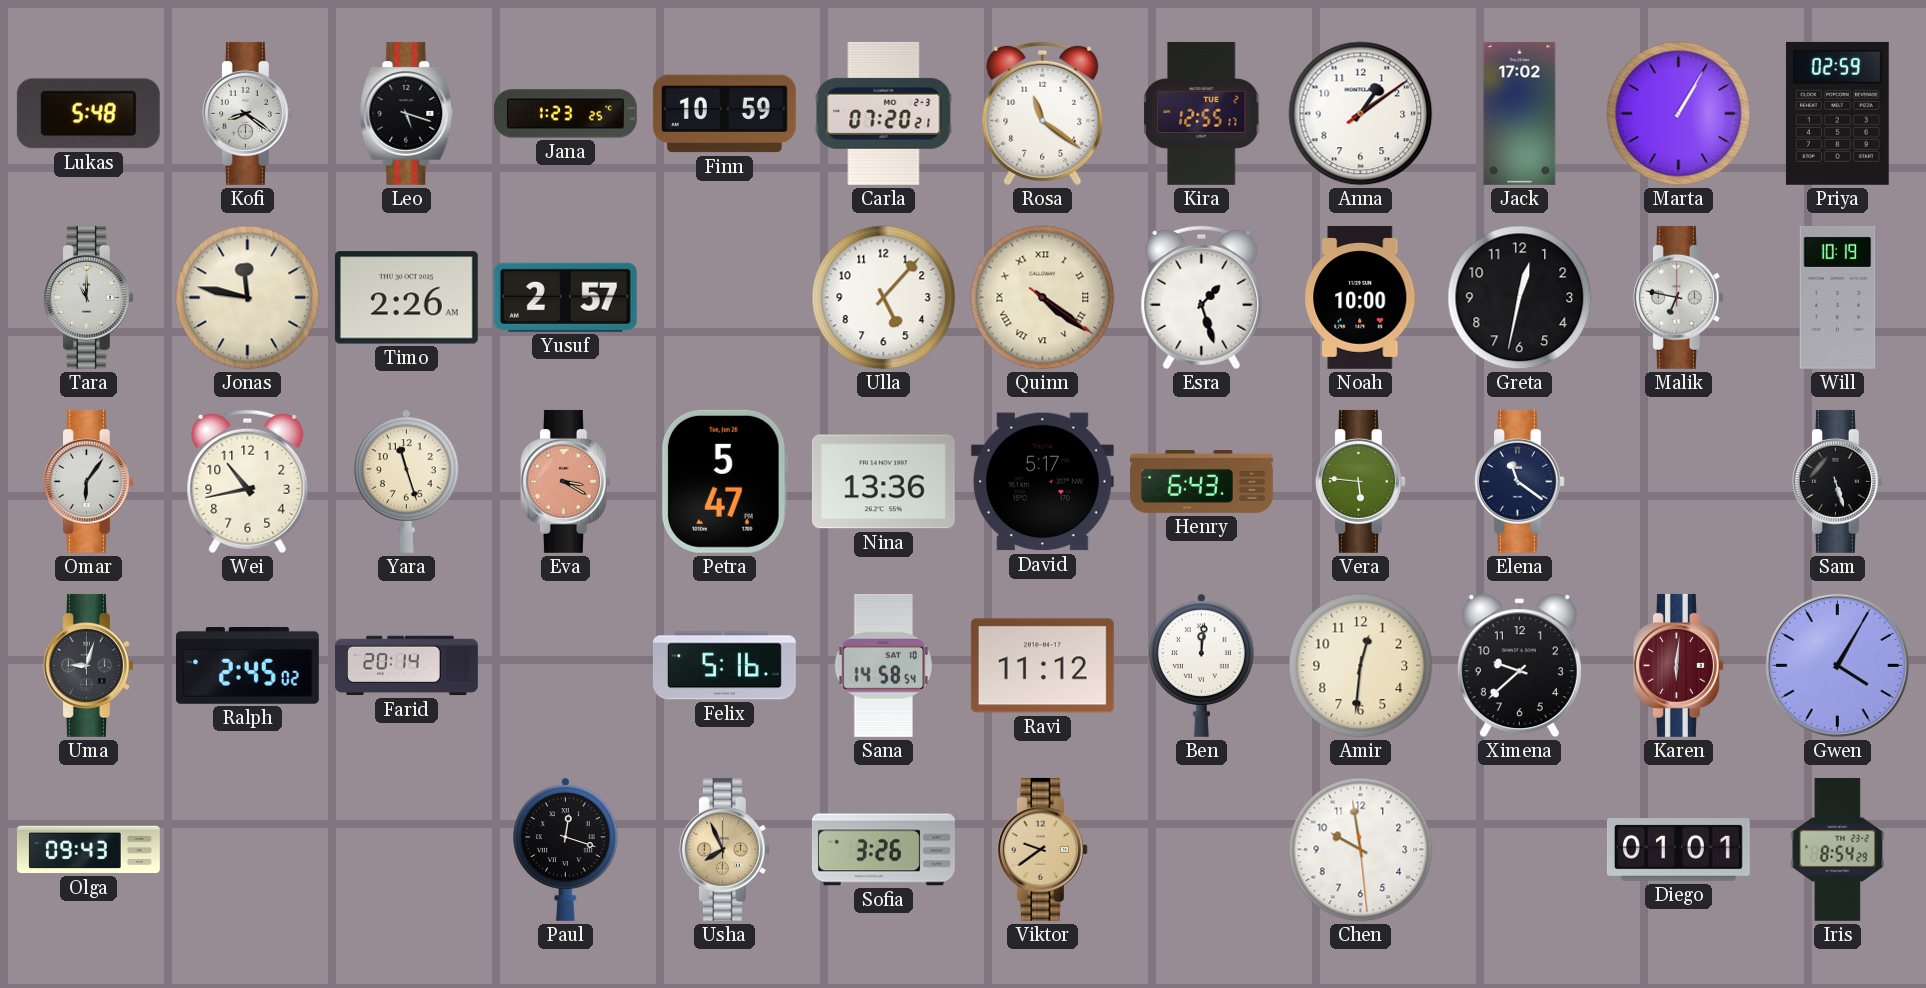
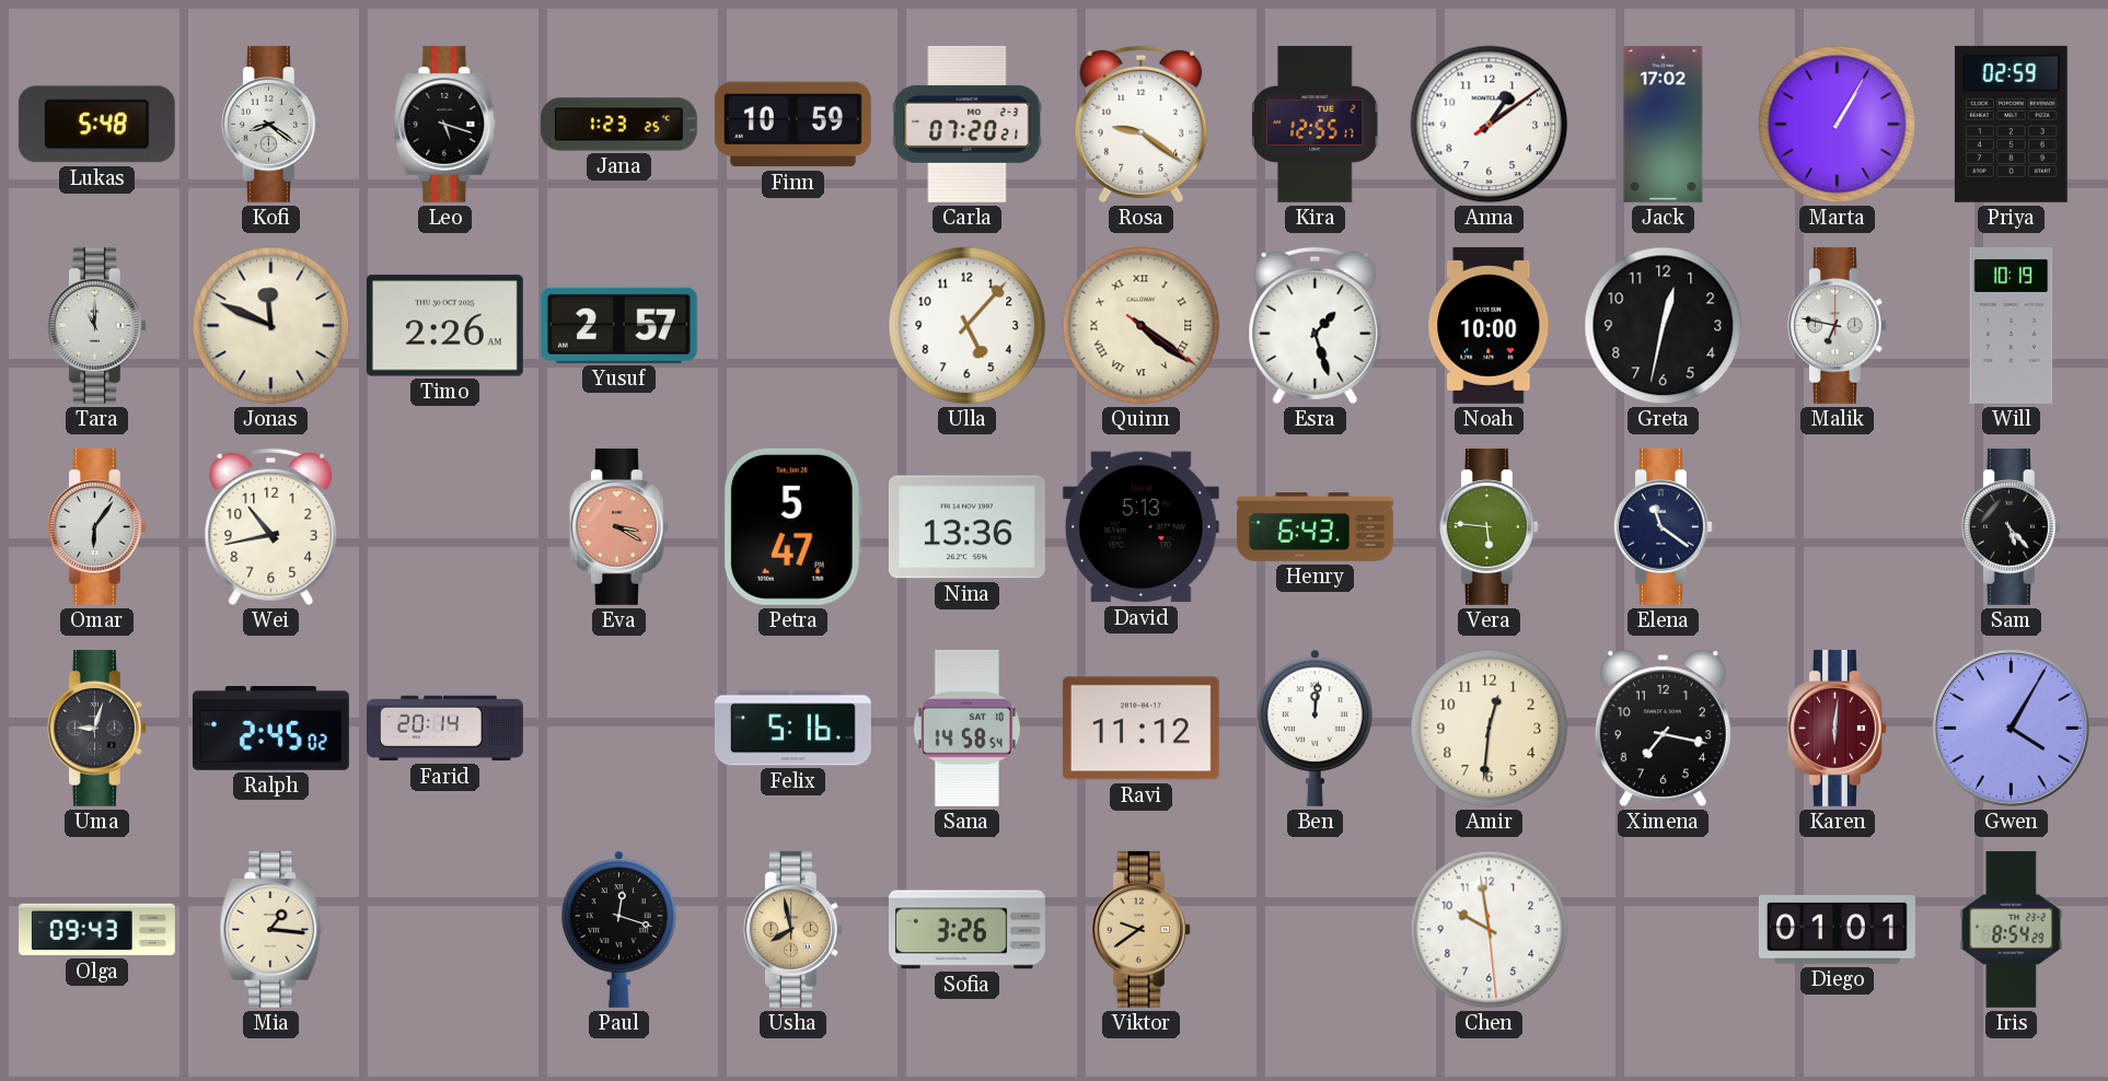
Rosa: 11:21 -> 9:21
Jonas: 11:47 -> 11:49
Yara: 11:27 -> none
David: 5:17 -> 5:13
Sam: 5:27 -> 5:23
Ximena: 9:38 -> 7:17
Mia: none -> 1:16
Usha: 7:56 -> 7:58
